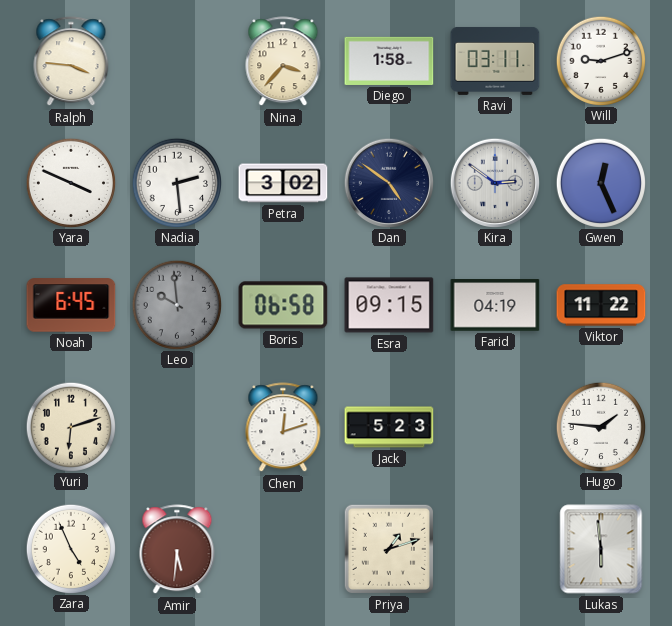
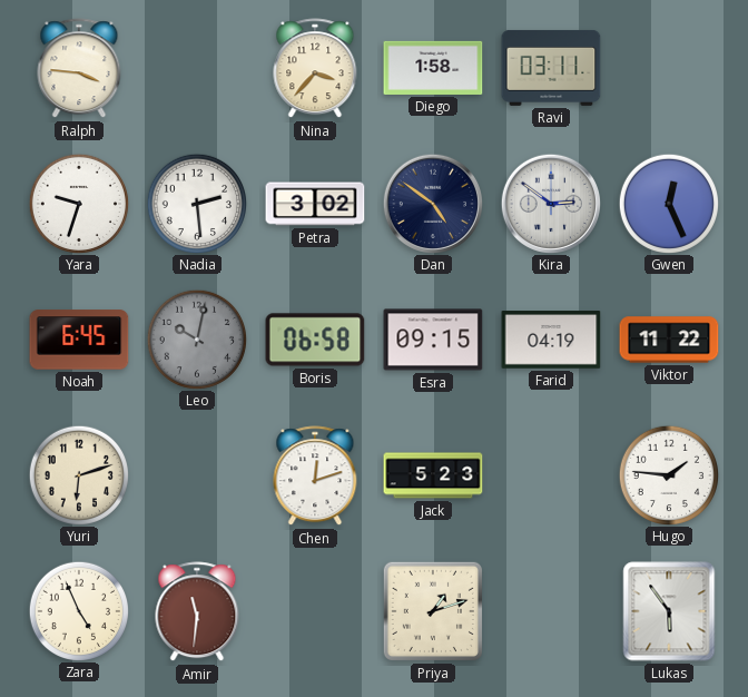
Will: 9:12 -> none
Yara: 3:49 -> 9:33
Leo: 9:59 -> 10:02
Amir: 5:31 -> 11:31
Lukas: 5:59 -> 5:54
